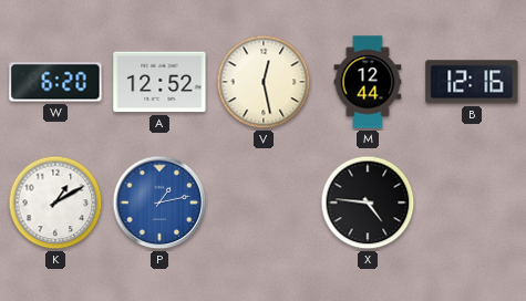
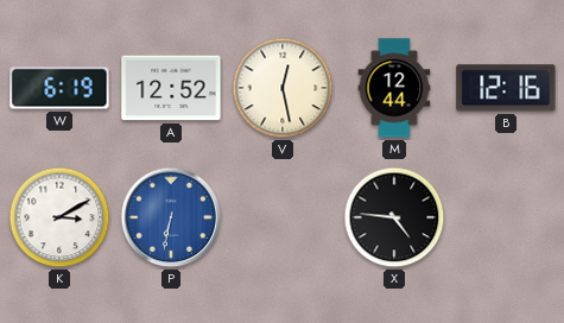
W: 6:20 -> 6:19
K: 1:10 -> 3:10
P: 1:13 -> 6:32
